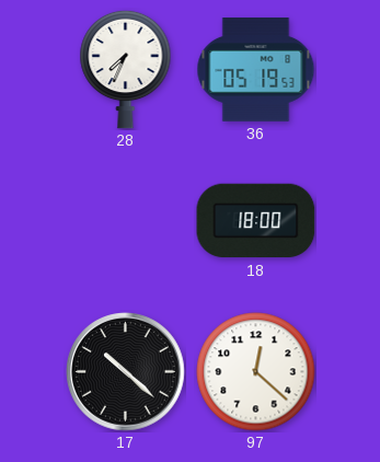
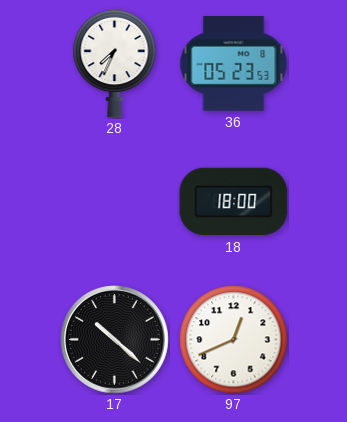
36: 05:19 -> 05:23
97: 12:22 -> 12:41
